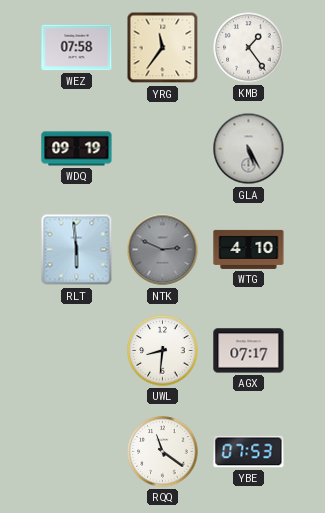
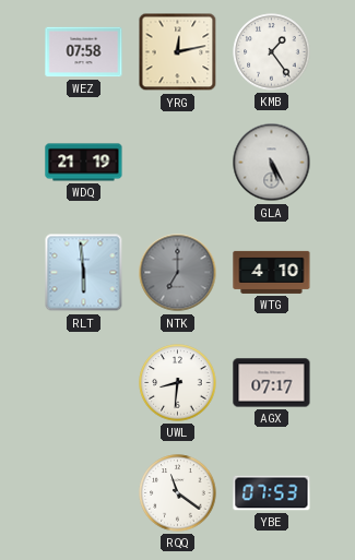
YRG: 11:36 -> 12:13
WDQ: 09:19 -> 21:19
NTK: 2:49 -> 7:00
